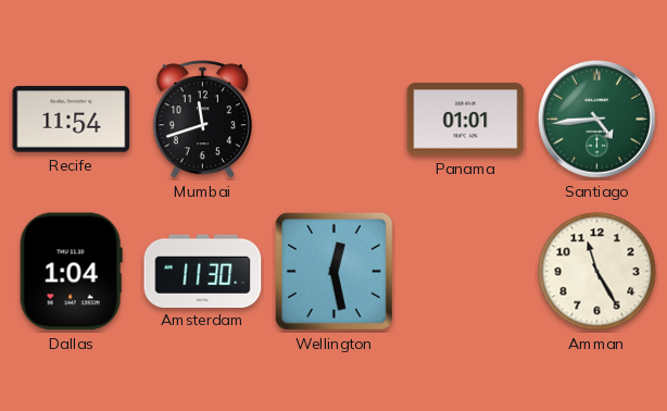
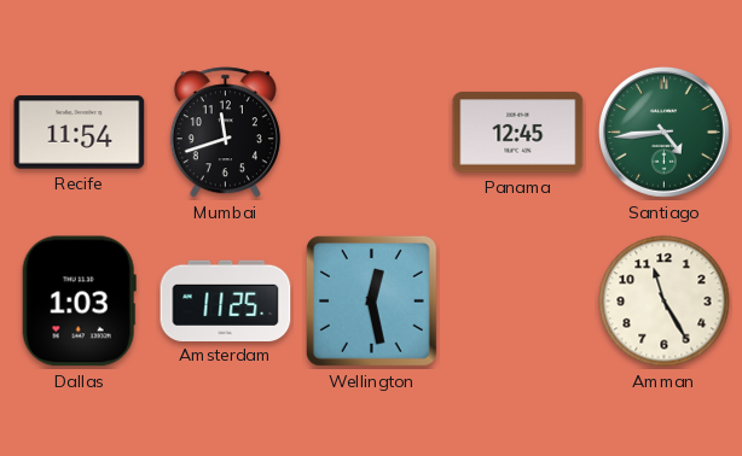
Panama: 01:01 -> 12:45
Dallas: 1:04 -> 1:03
Amsterdam: 11:30 -> 11:25
